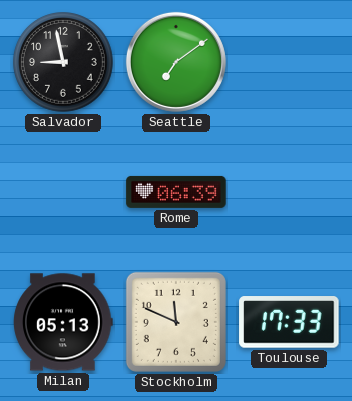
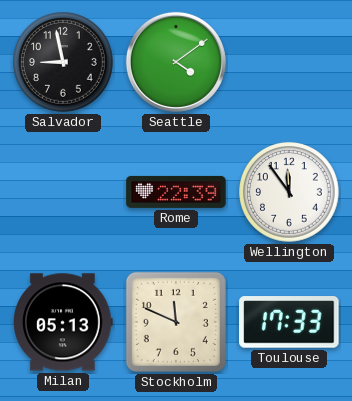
Seattle: 7:09 -> 4:09
Rome: 06:39 -> 22:39
Wellington: none -> 11:54
